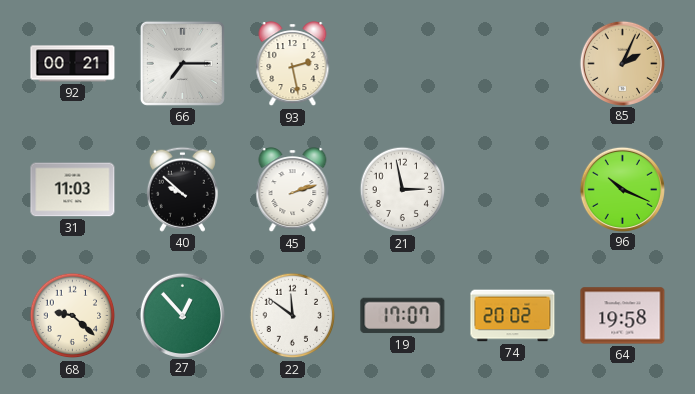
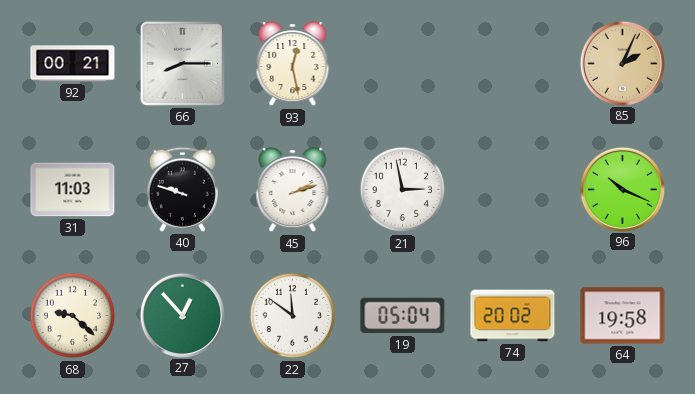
66: 7:15 -> 8:15
93: 2:28 -> 12:28
40: 9:52 -> 9:48
19: 17:07 -> 05:04
